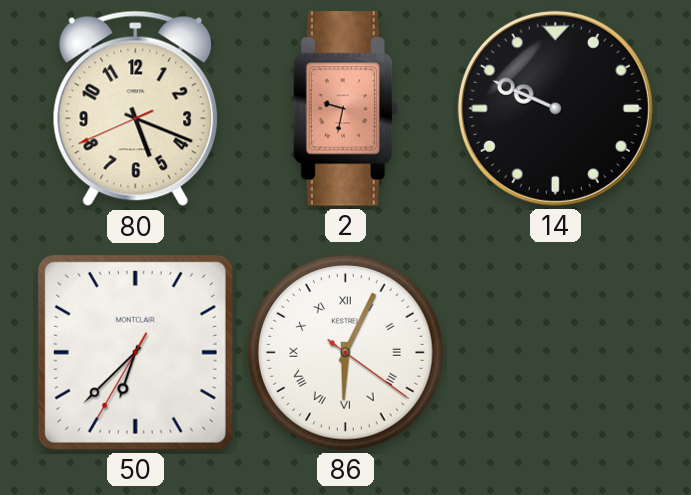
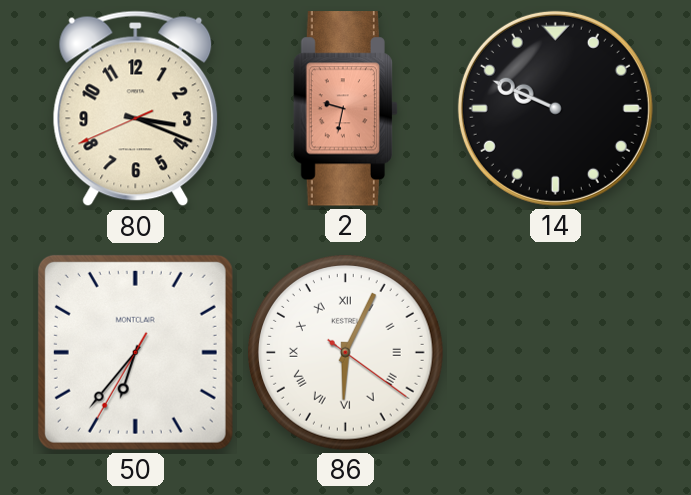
80: 5:18 -> 3:18
50: 6:37 -> 6:36
